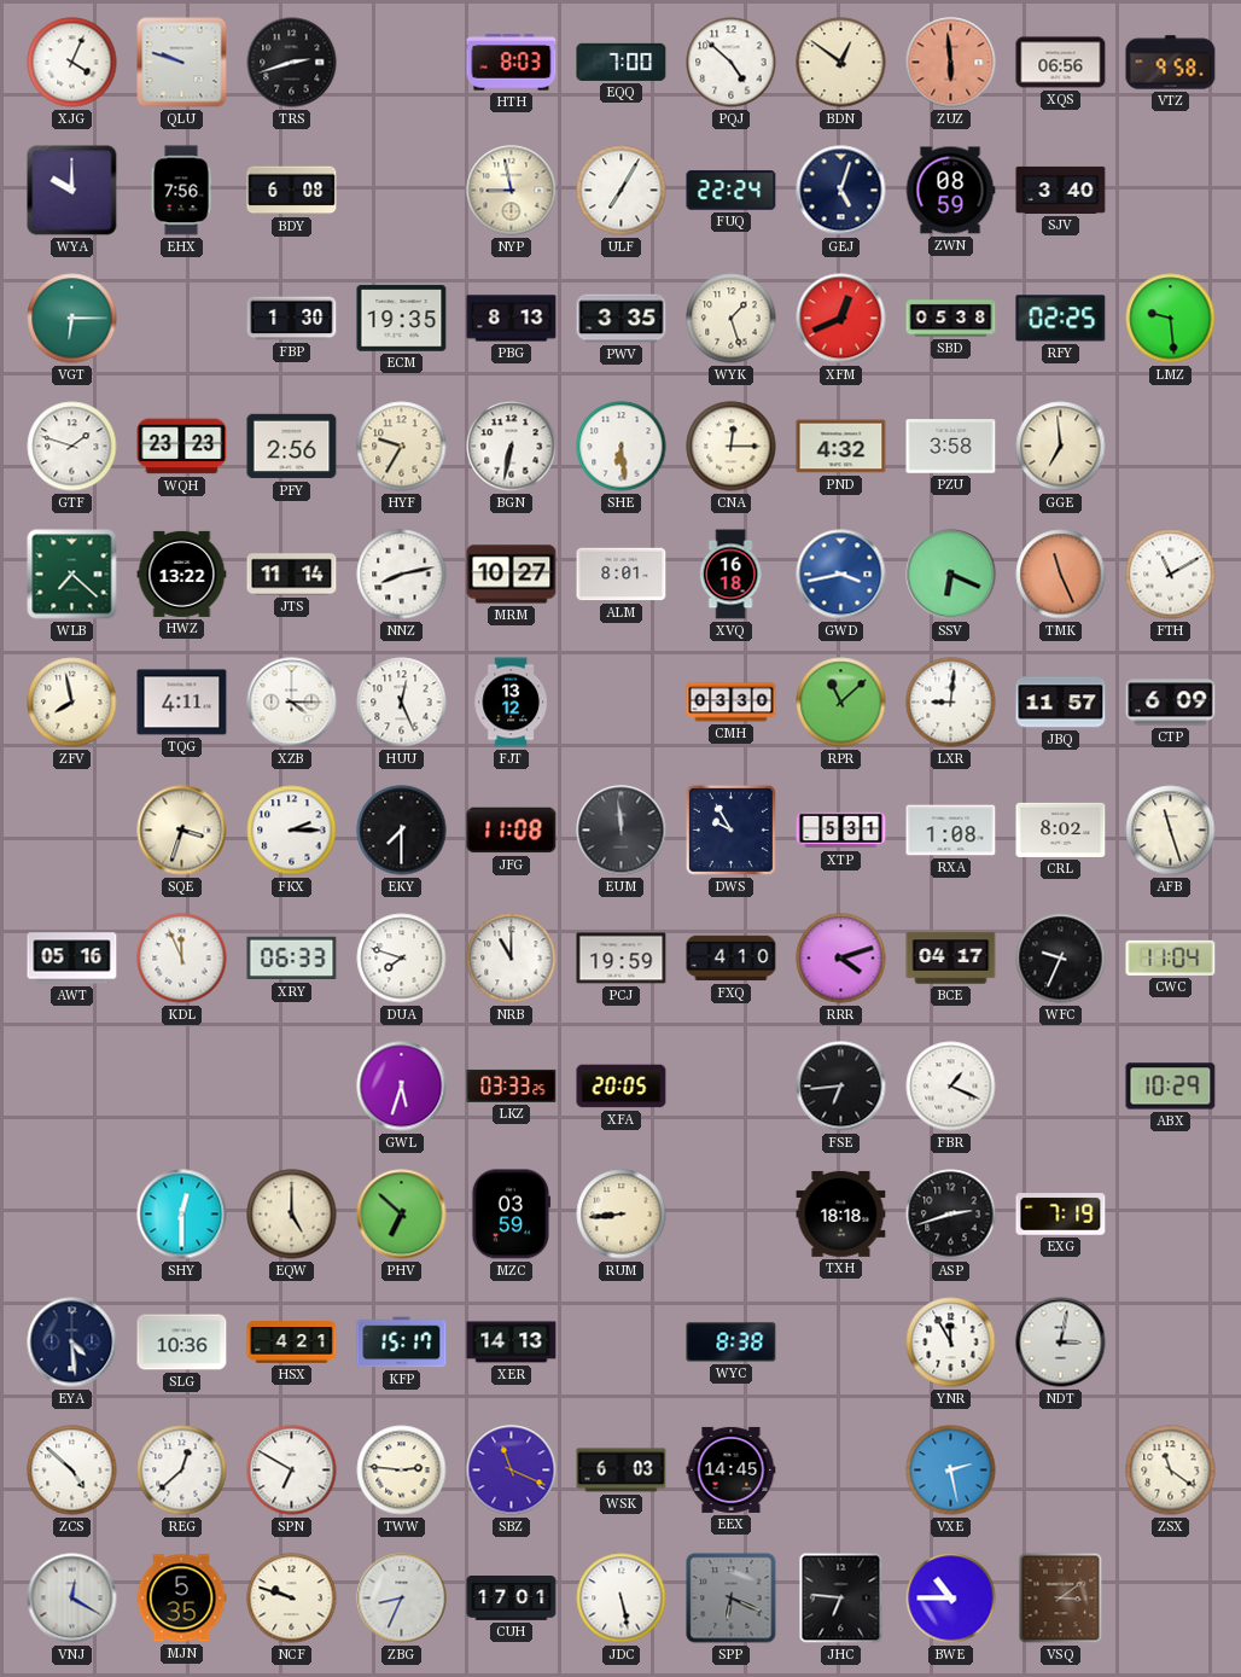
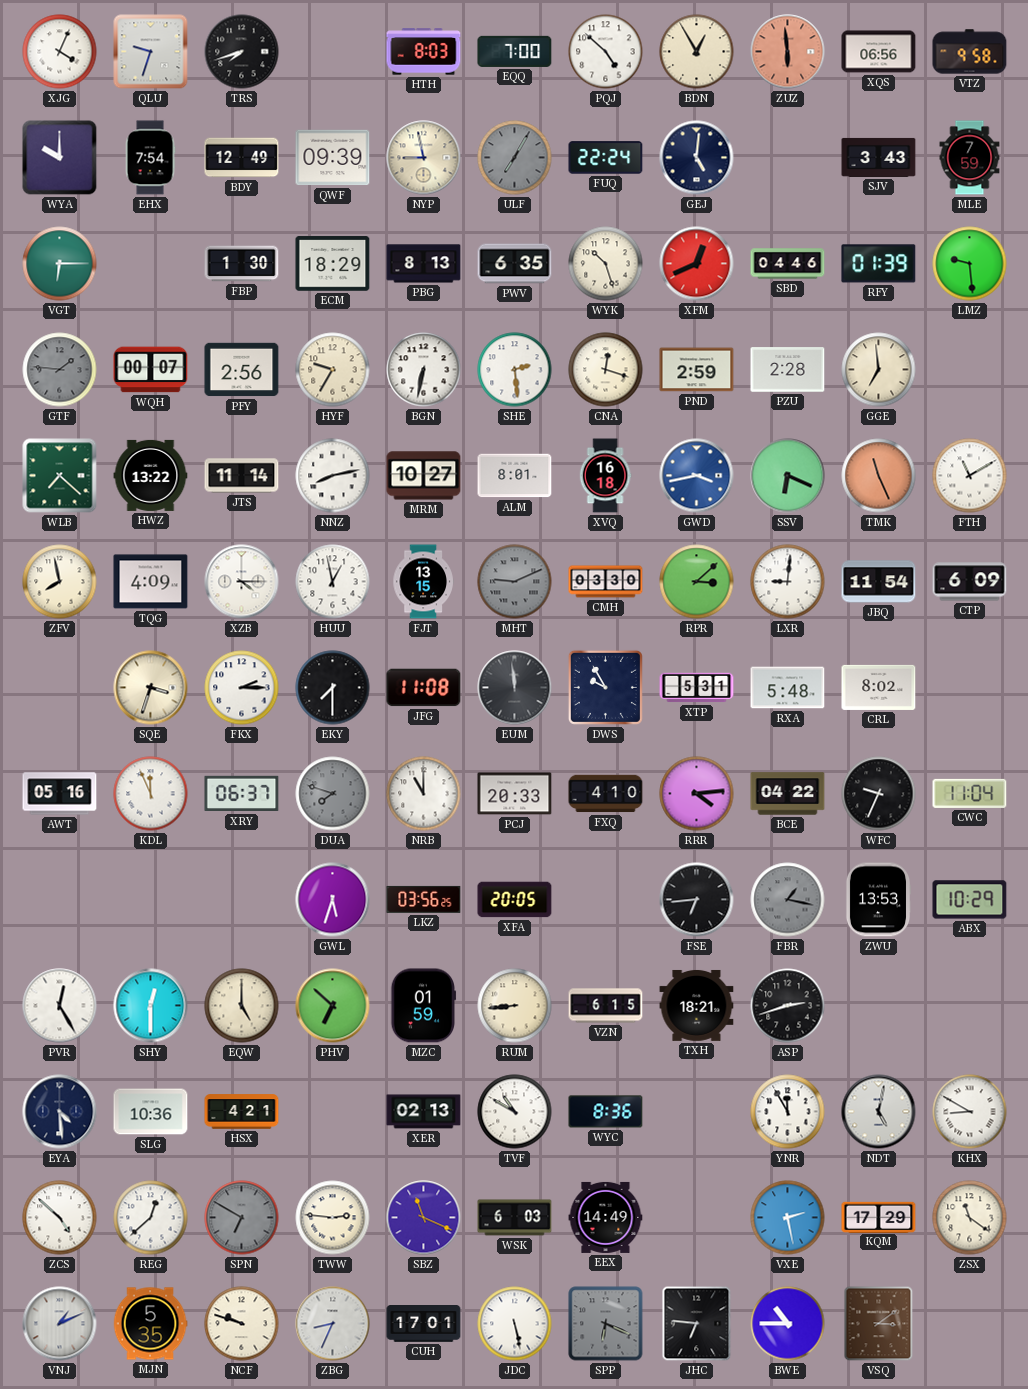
QLU: 9:48 -> 9:33
TRS: 2:42 -> 7:42
BDN: 12:51 -> 12:55
EHX: 7:56 -> 7:54
BDY: 6:08 -> 12:49
QWF: none -> 09:39
ULF dial: white -> grey
GEJ: 5:03 -> 5:01
ZWN: 08:59 -> none
SJV: 3:40 -> 3:43
MLE: none -> 7:59
ECM: 19:35 -> 18:29
PWV: 3:35 -> 6:35
WYK: 1:27 -> 10:27
SBD: 05:38 -> 04:46
RFY: 02:25 -> 01:39
GTF: 1:48 -> 1:46
GTF dial: white -> grey
WQH: 23:23 -> 00:07
SHE: 6:29 -> 2:29
CNA: 12:15 -> 12:18
PND: 4:32 -> 2:59
PZU: 3:58 -> 2:28
TQG: 4:11 -> 4:09
HUU: 12:26 -> 12:58
FJT: 13:12 -> 13:15
MHT: none -> 9:11
RPR: 11:08 -> 3:08
JBQ: 11:57 -> 11:54
RXA: 1:08 -> 5:48
AFB: 11:27 -> none
XRY: 06:33 -> 06:37
DUA dial: white -> grey
PCJ: 19:59 -> 20:33
RRR: 4:12 -> 4:14
BCE: 04:17 -> 04:22
LKZ: 03:33 -> 03:56
FBR: 1:19 -> 1:17
FBR dial: white -> grey
ZWU: none -> 13:53
PVR: none -> 12:25
MZC: 03:59 -> 01:59
VZN: none -> 6:15
TXH: 18:18 -> 18:21
EXG: 7:19 -> none
KFP: 15:17 -> none
XER: 14:13 -> 02:13
TVF: none -> 10:50
WYC: 8:38 -> 8:36
NDT: 3:02 -> 5:02
KHX: none -> 8:50
SPN dial: white -> grey
EEX: 14:45 -> 14:49
KQM: none -> 17:29
VNJ: 12:20 -> 1:11
